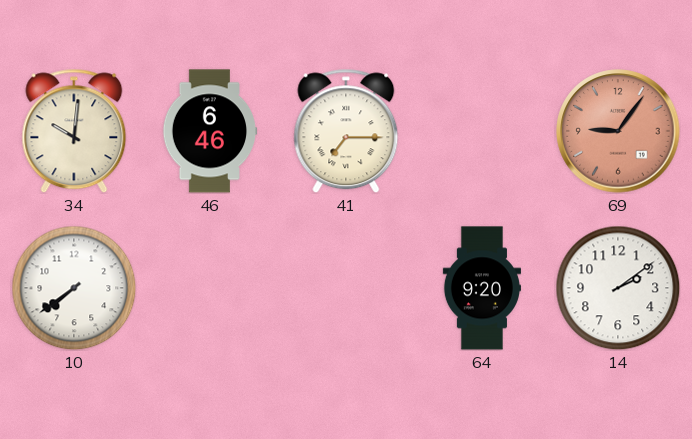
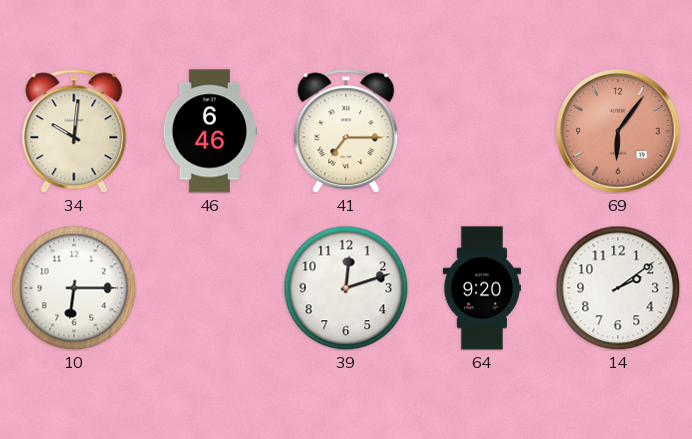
69: 9:06 -> 6:06
10: 7:39 -> 6:15
39: none -> 12:12
